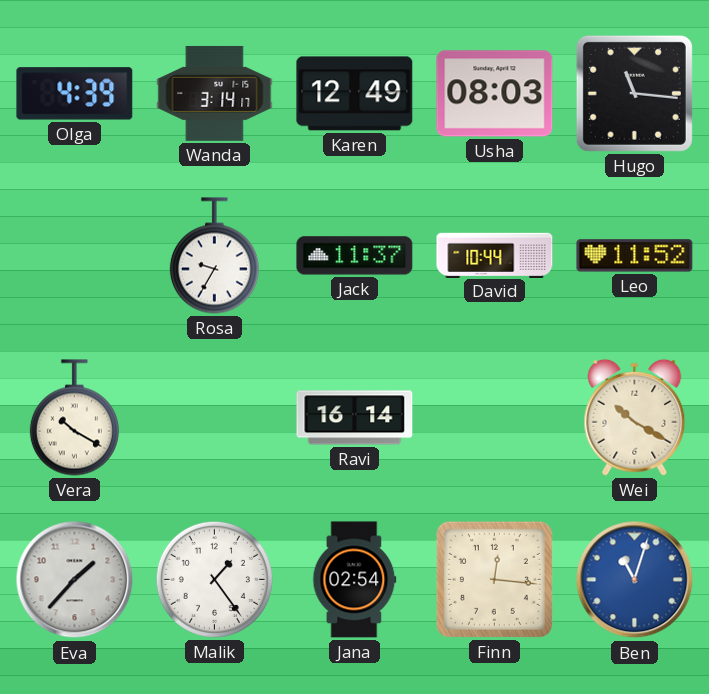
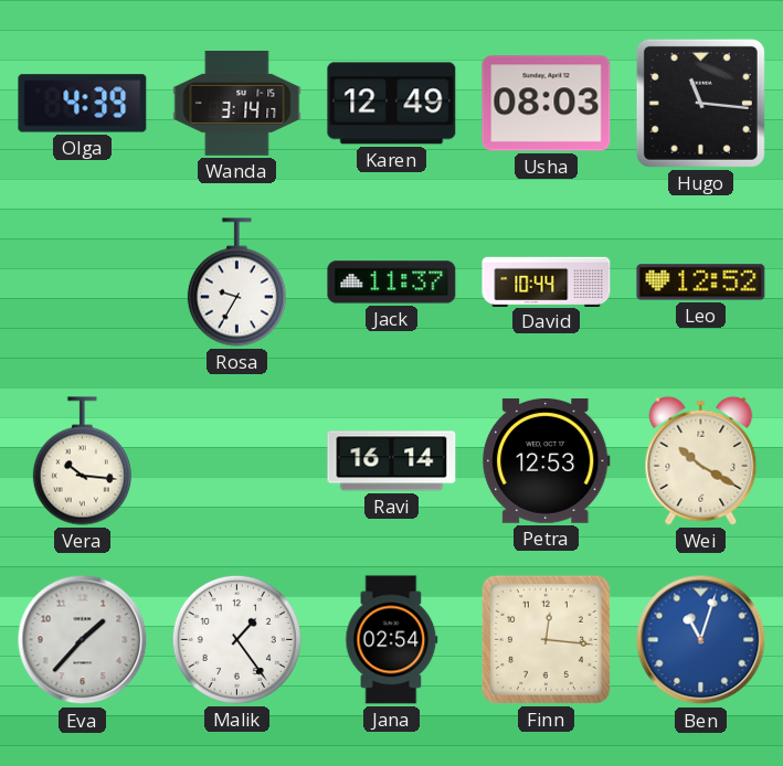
Leo: 11:52 -> 12:52
Vera: 10:20 -> 10:16
Petra: none -> 12:53
